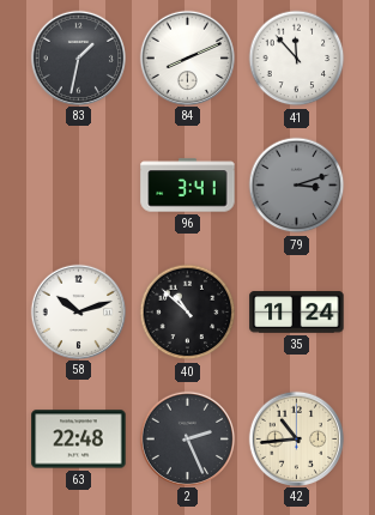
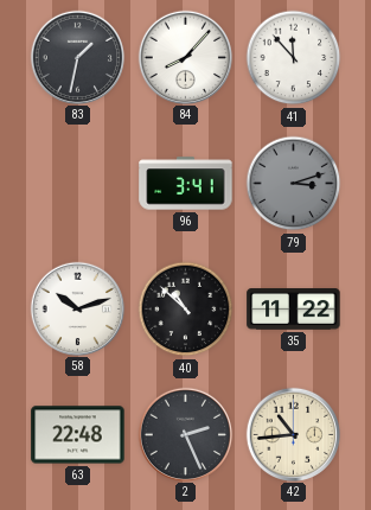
84: 8:11 -> 8:07
35: 11:24 -> 11:22
